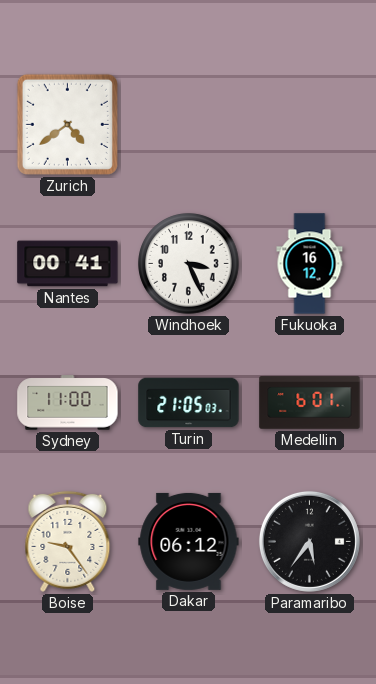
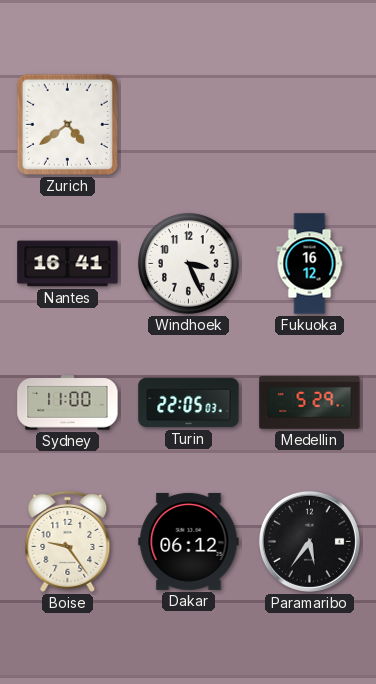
Nantes: 00:41 -> 16:41
Turin: 21:05 -> 22:05
Medellin: 6:01 -> 5:29
